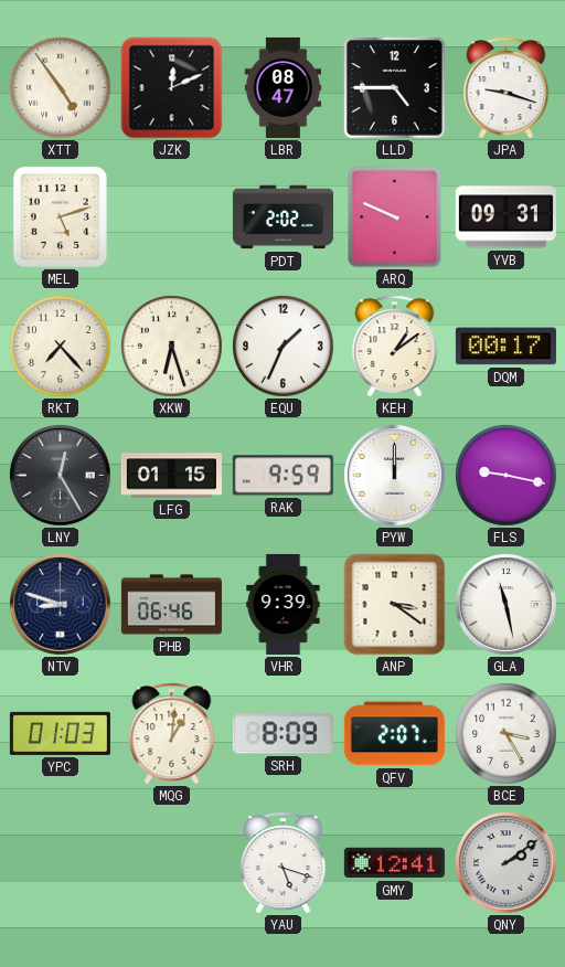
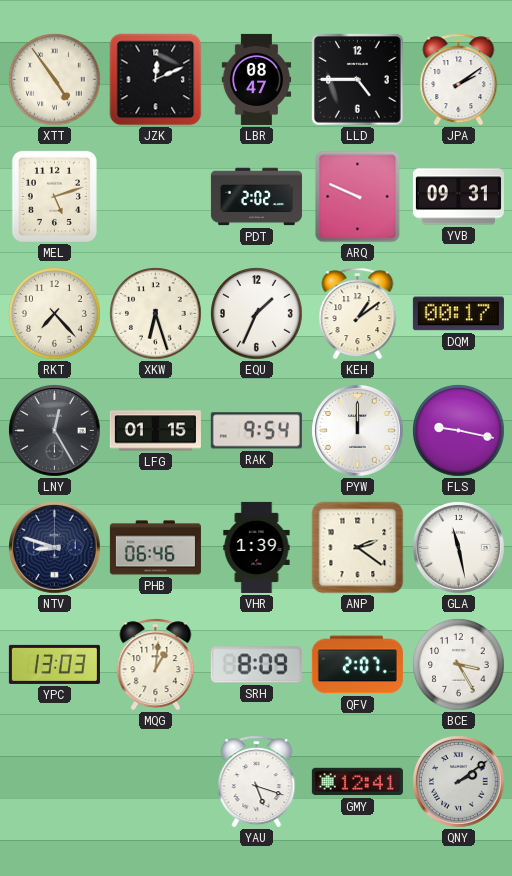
JPA: 9:18 -> 2:09
RAK: 9:59 -> 9:54
VHR: 9:39 -> 1:39
ANP: 3:21 -> 2:21
YPC: 01:03 -> 13:03
